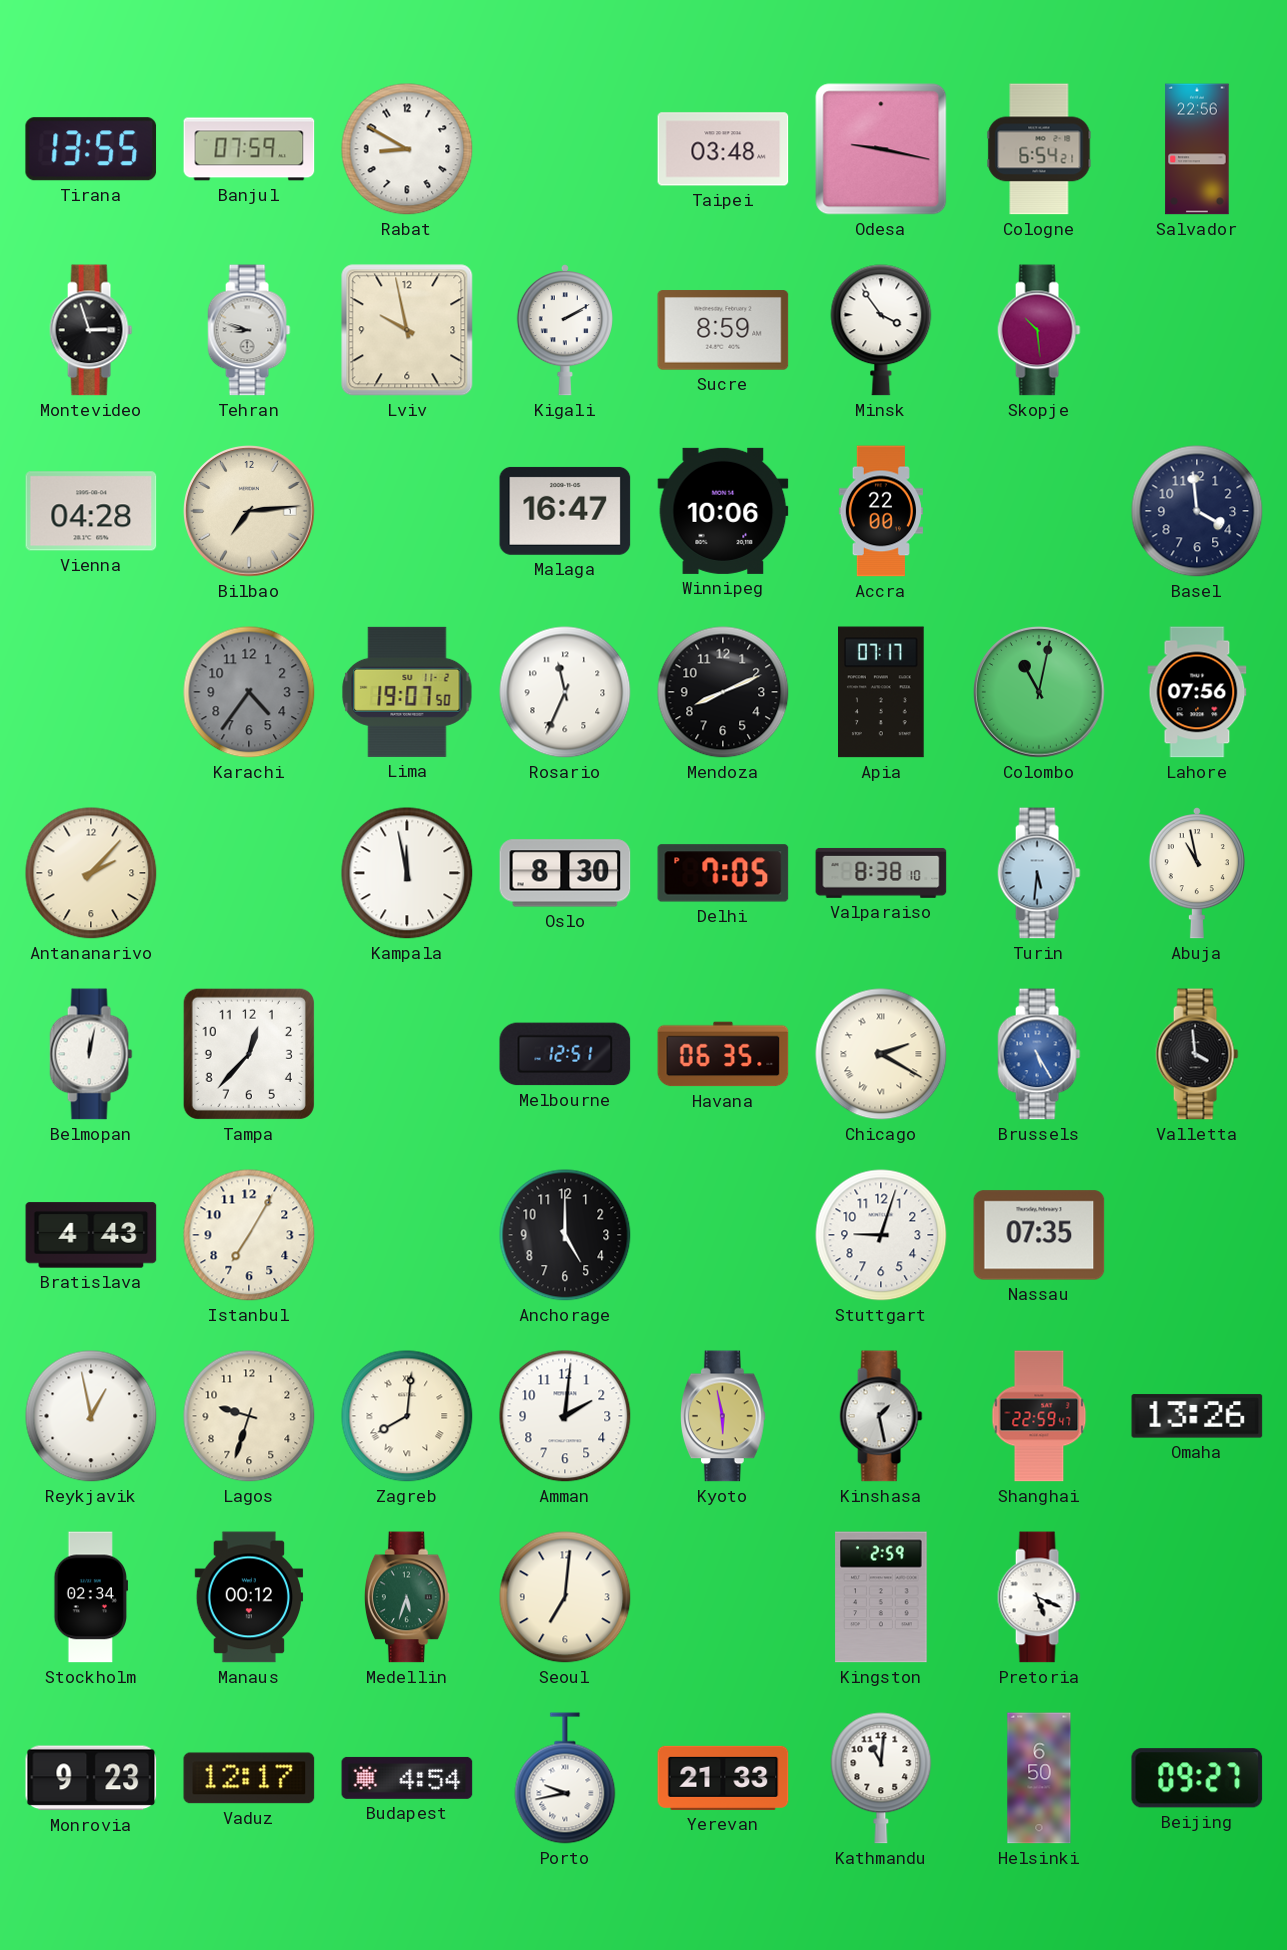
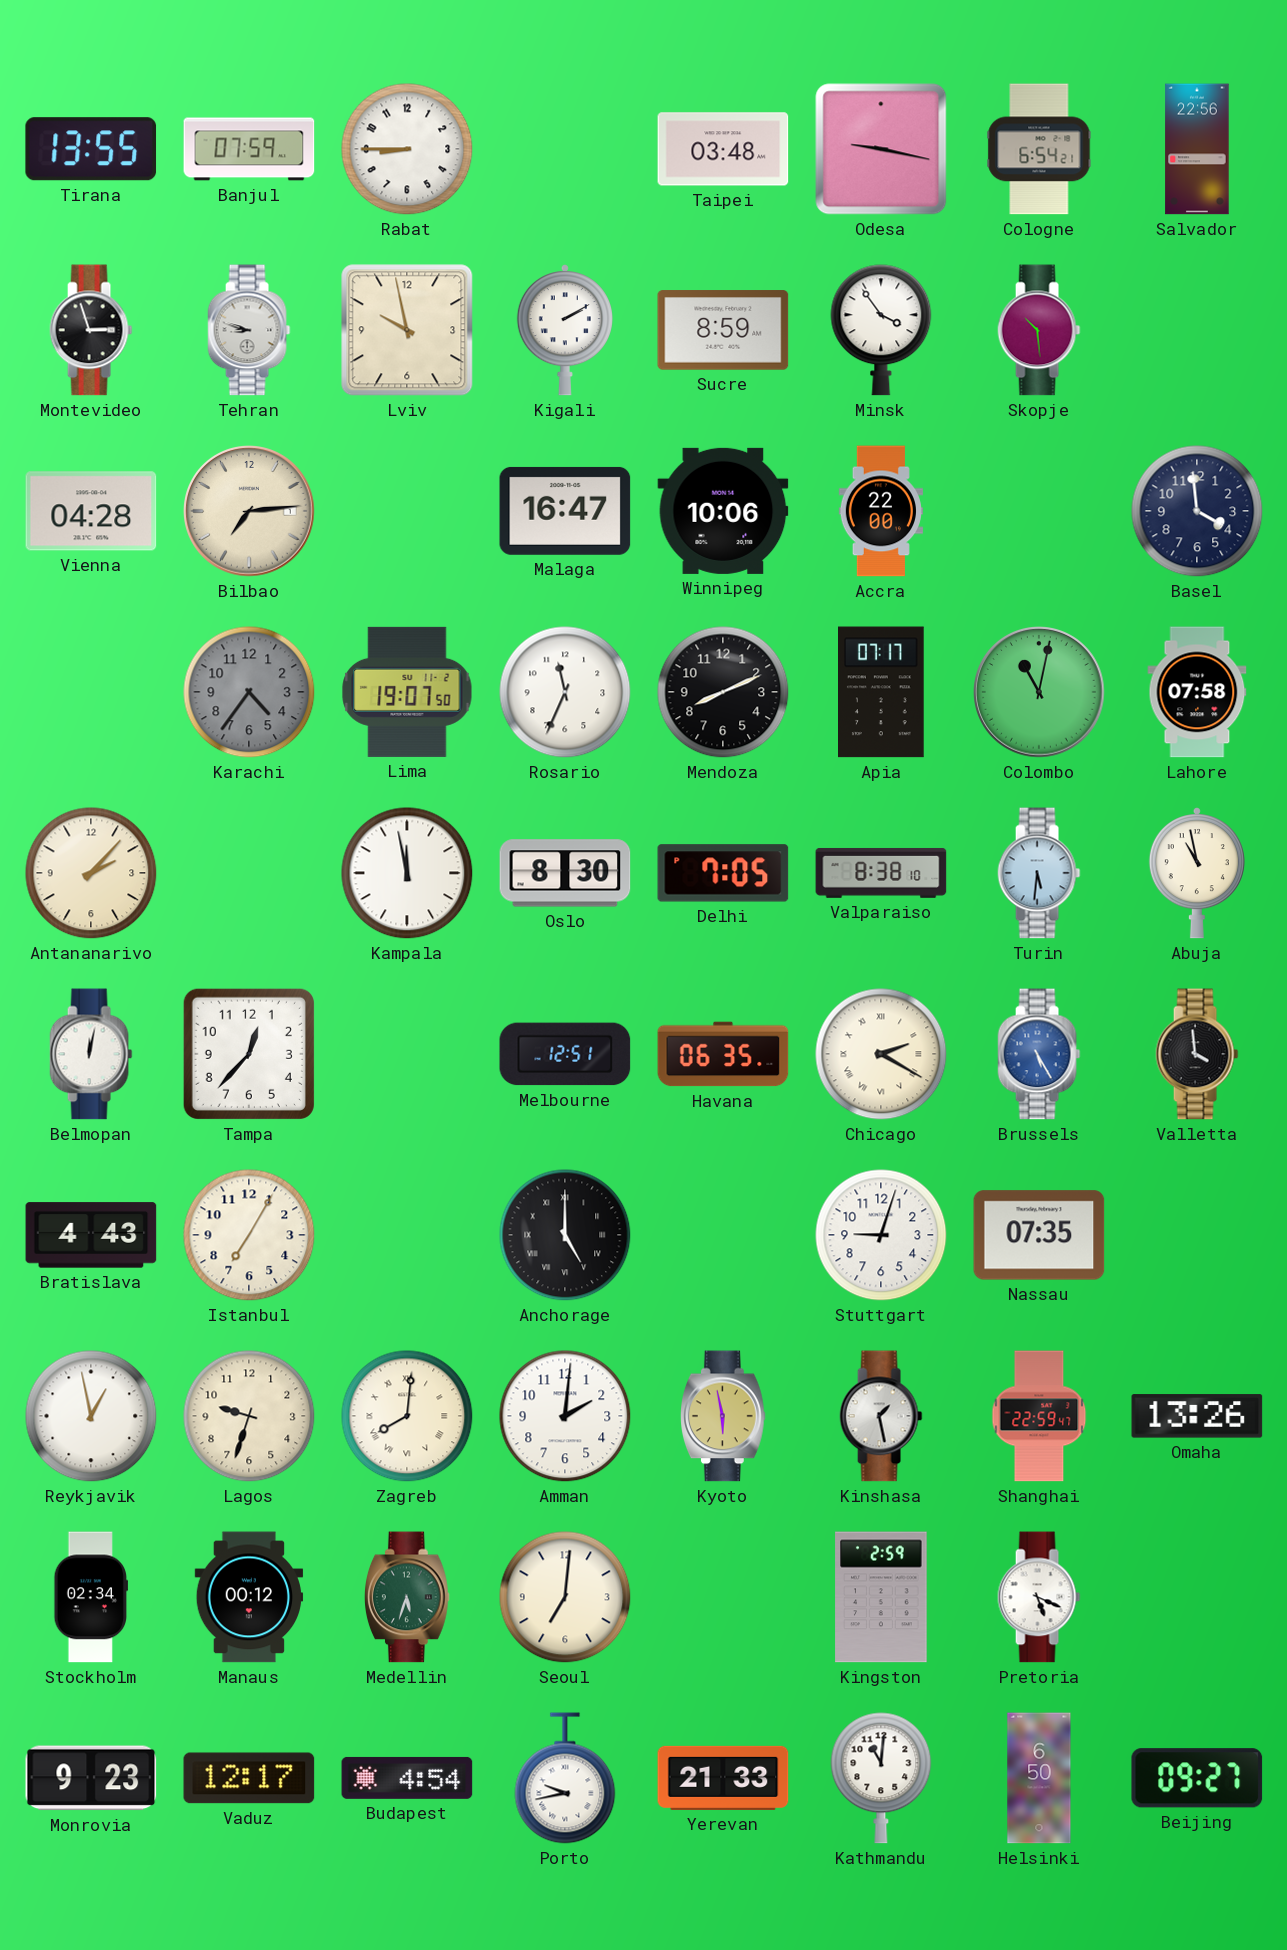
Rabat: 8:50 -> 8:45
Lahore: 07:56 -> 07:58
Anchorage numerals: Arabic -> Roman
